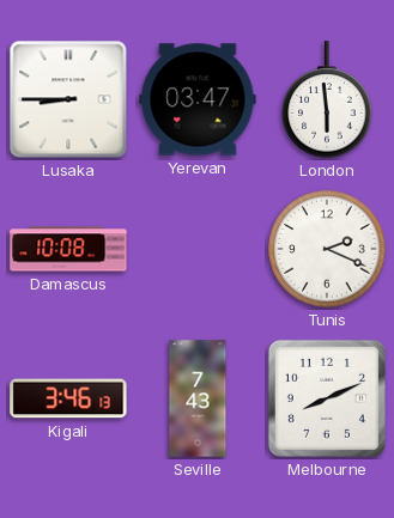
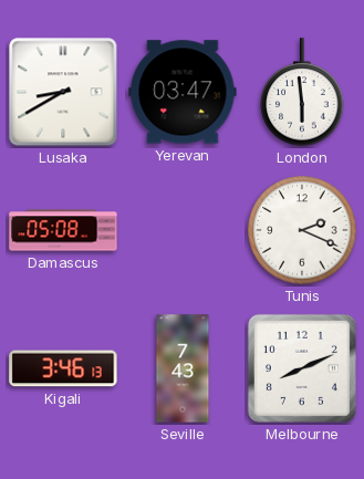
Lusaka: 8:45 -> 8:40
Damascus: 10:08 -> 05:08
